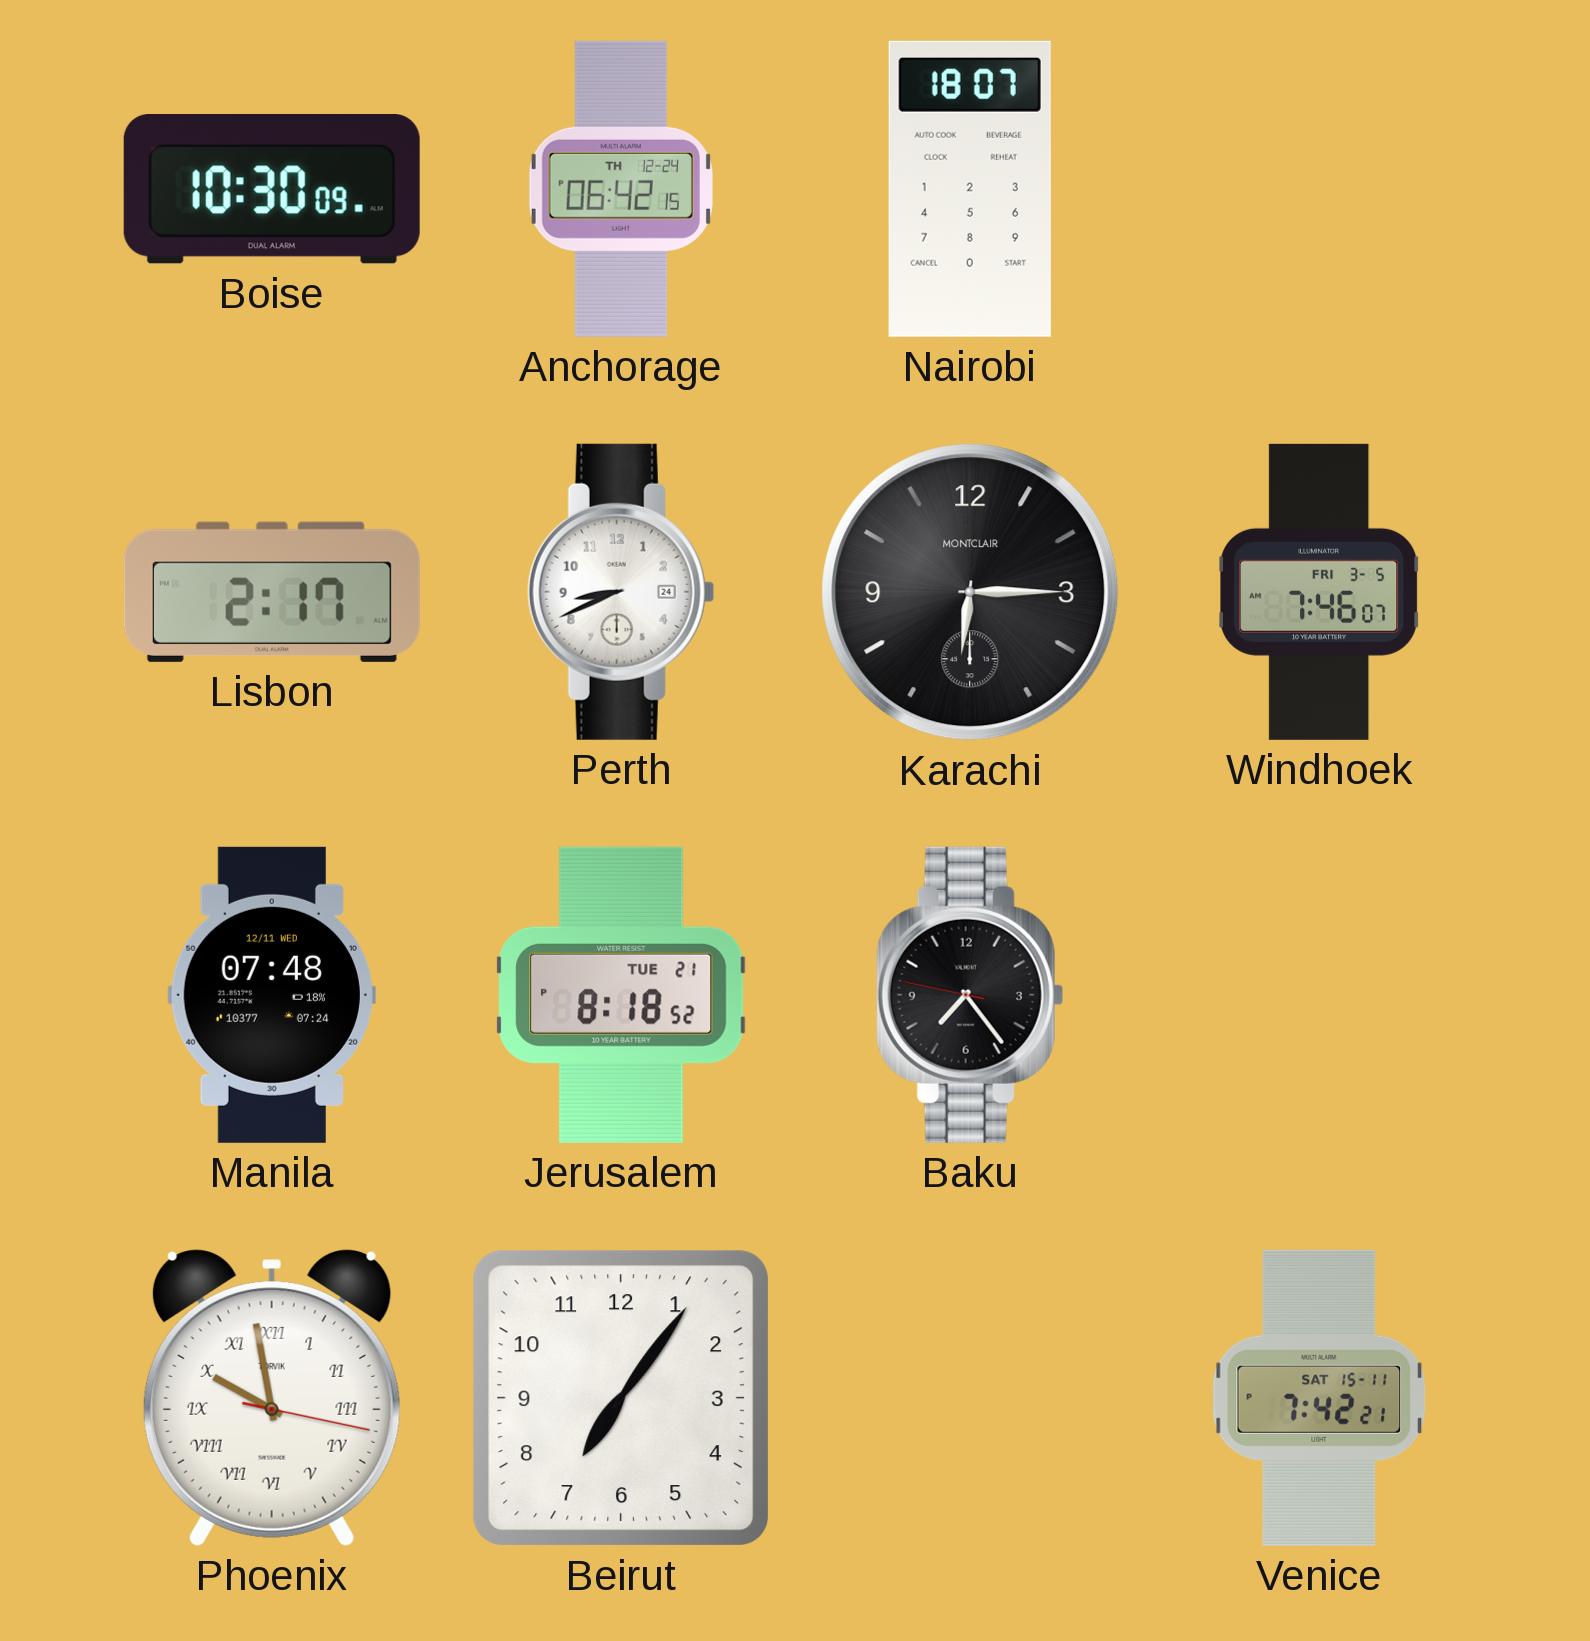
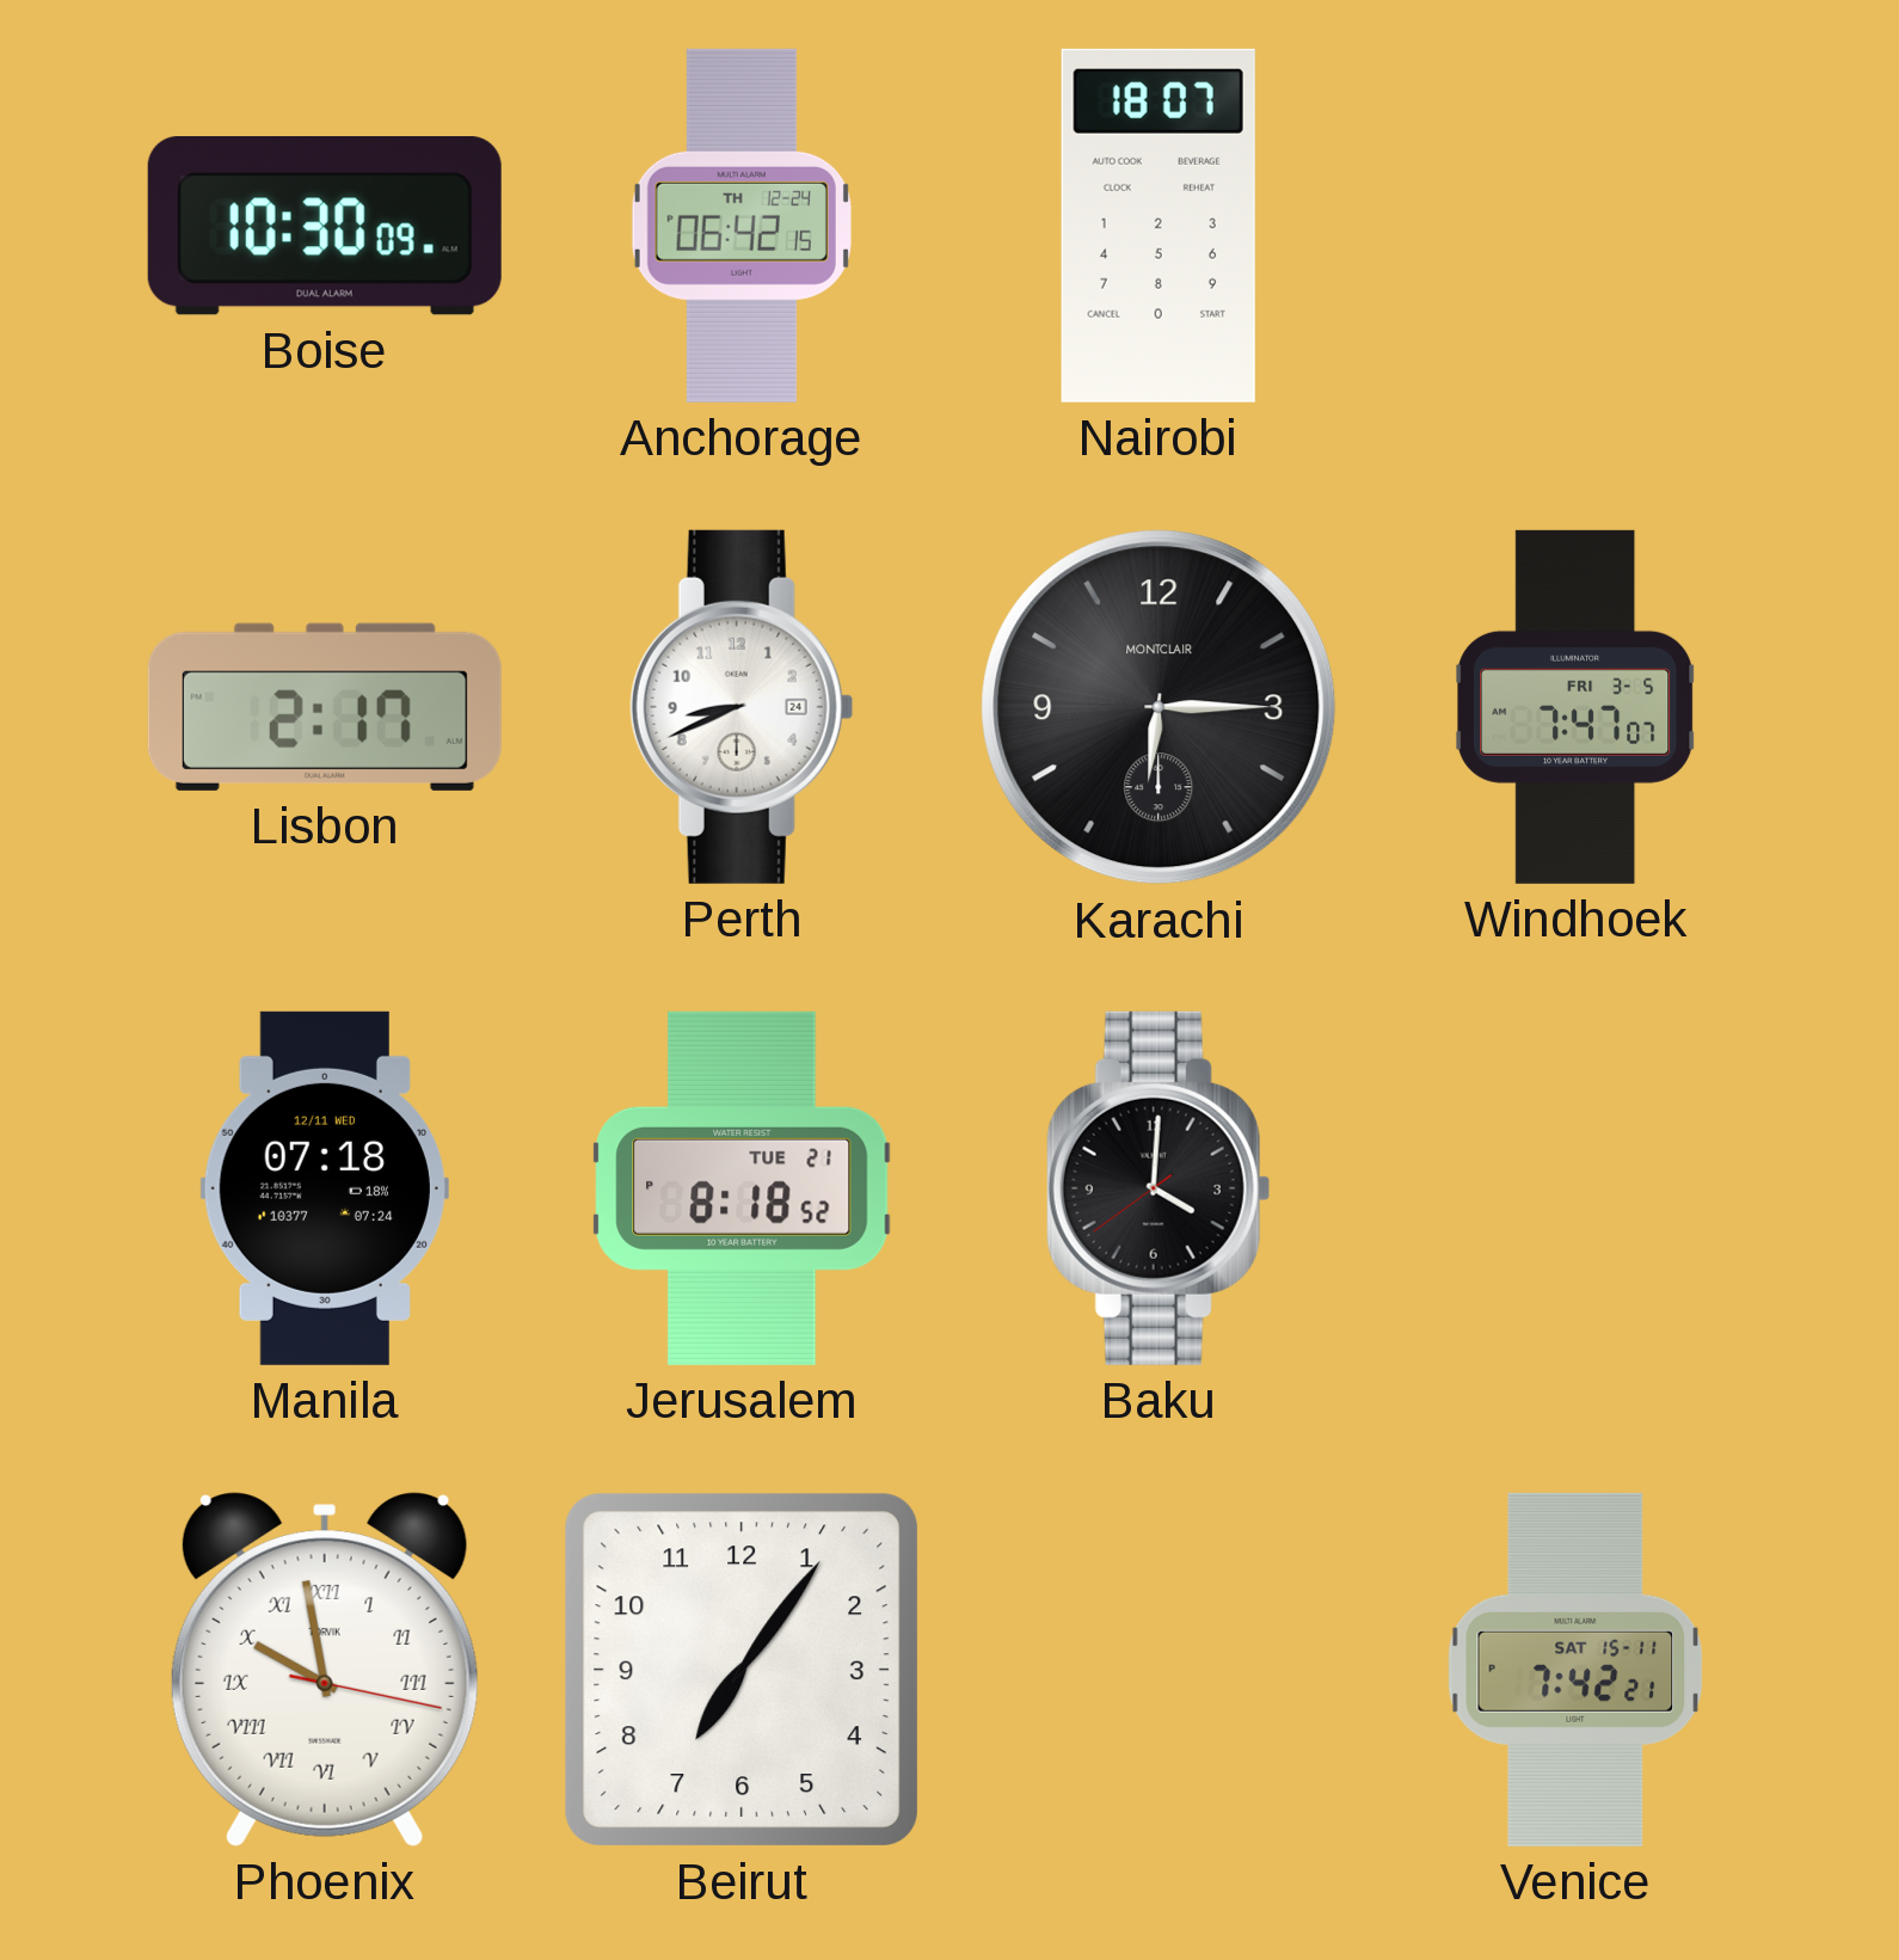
Windhoek: 7:46 -> 7:47
Manila: 07:48 -> 07:18
Baku: 7:23 -> 4:00
